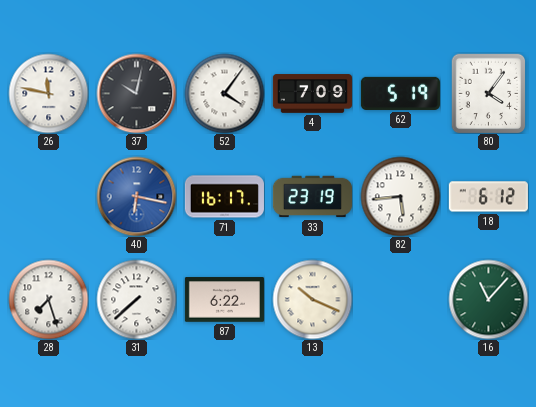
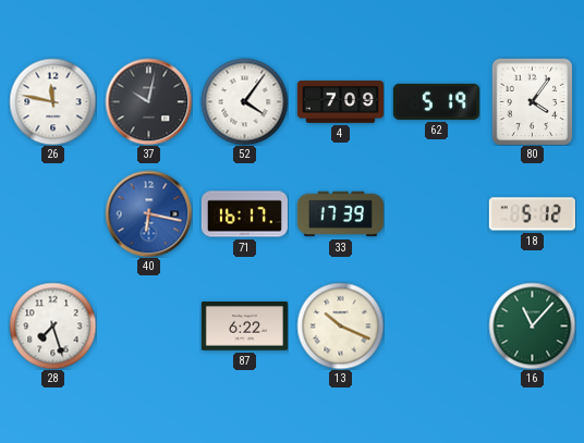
33: 23:19 -> 17:39
82: 5:44 -> none
18: 6:12 -> 5:12
31: 7:38 -> none
